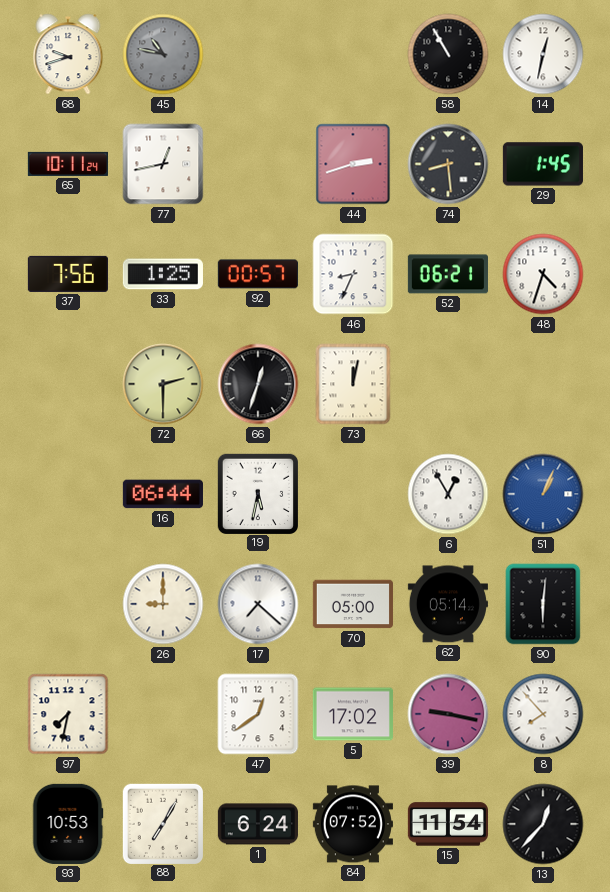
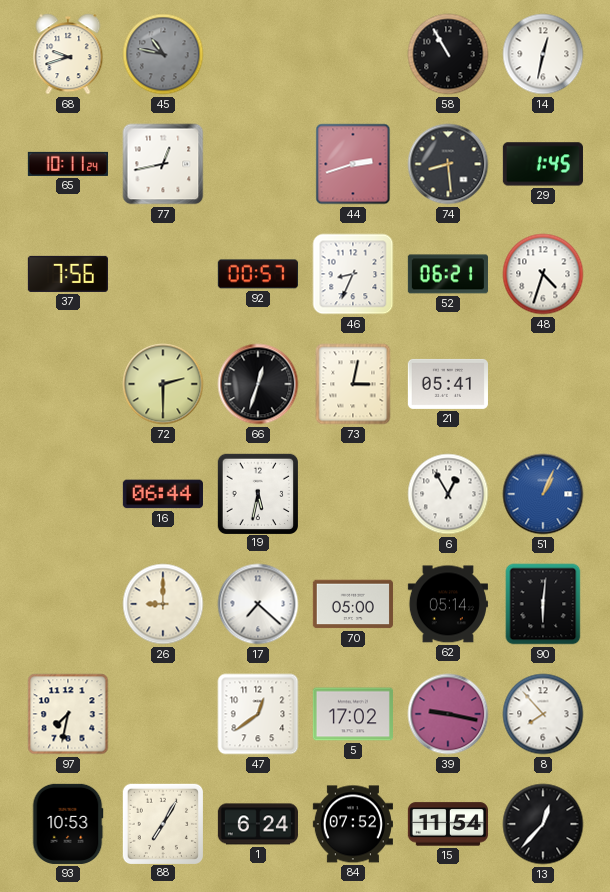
33: 1:25 -> none
73: 12:02 -> 3:02
21: none -> 05:41
